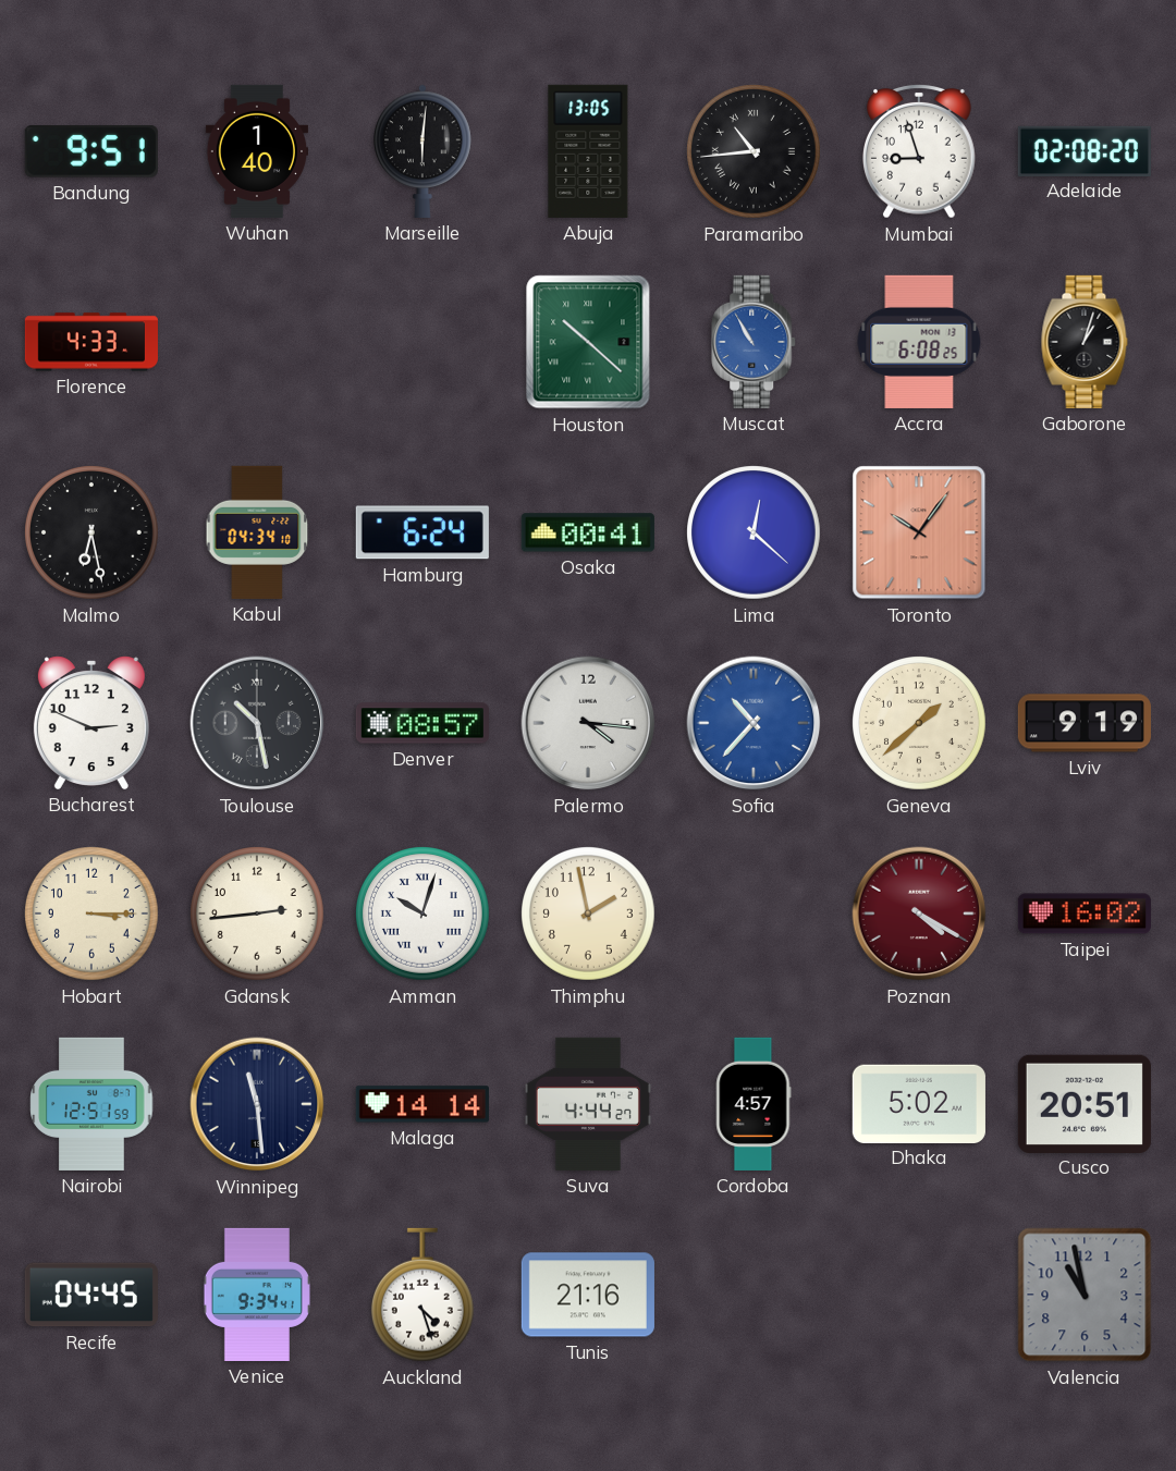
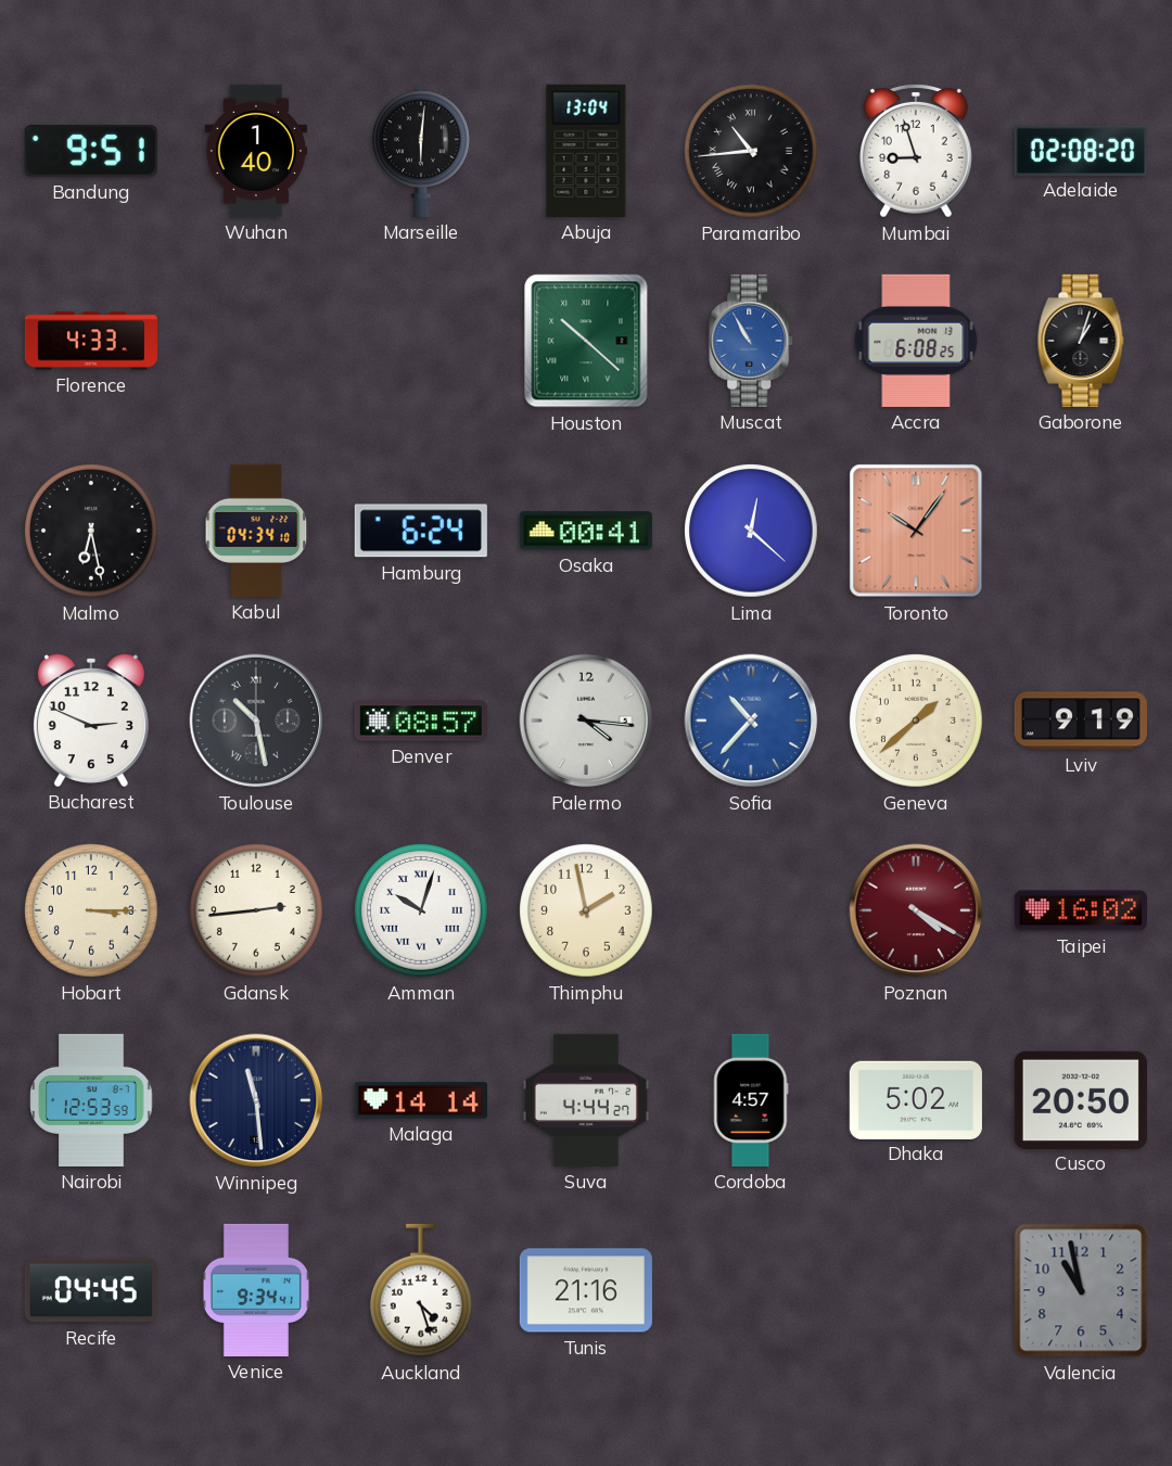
Abuja: 13:05 -> 13:04
Nairobi: 12:51 -> 12:53
Cusco: 20:51 -> 20:50
